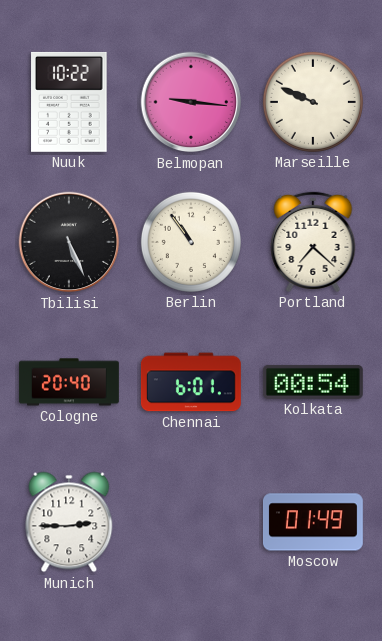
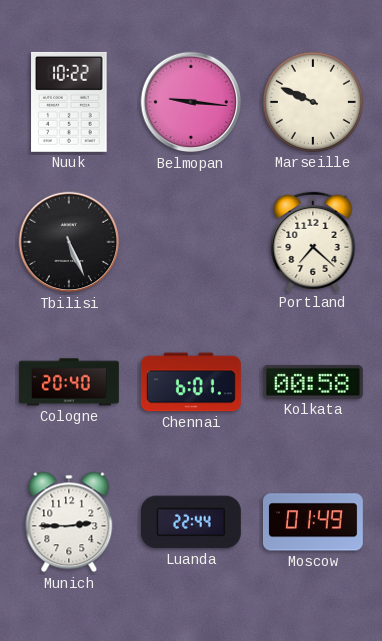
Berlin: 10:54 -> none
Kolkata: 00:54 -> 00:58
Luanda: none -> 22:44
